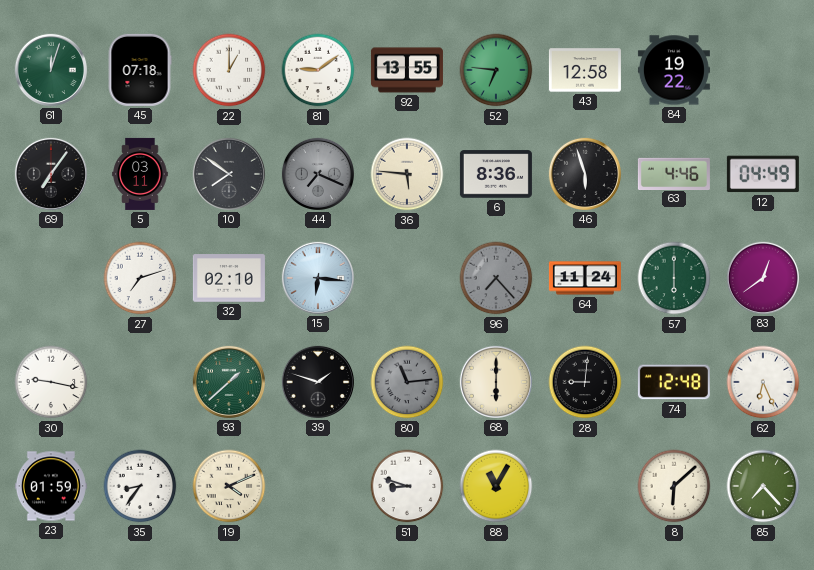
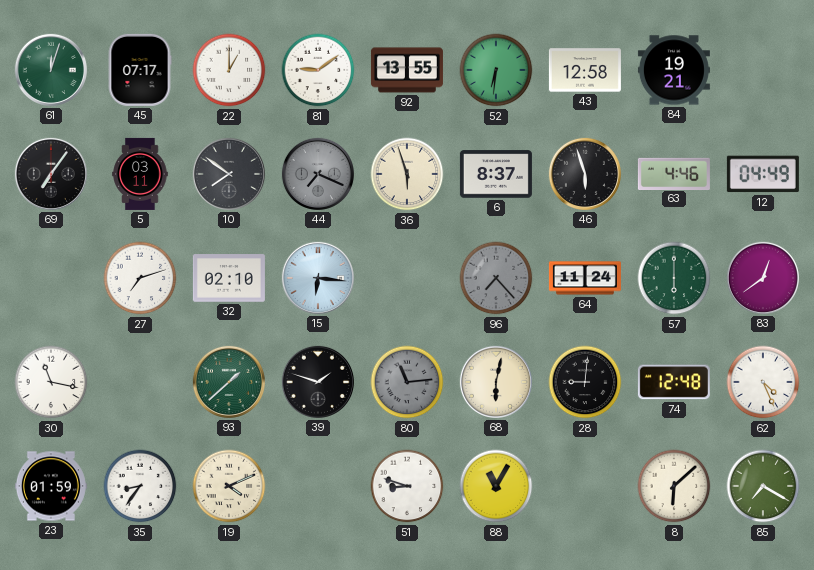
45: 07:18 -> 07:17
52: 6:46 -> 6:31
84: 19:22 -> 19:21
36: 5:46 -> 5:57
6: 8:36 -> 8:37
30: 9:17 -> 11:17
68: 6:00 -> 6:02
62: 6:26 -> 4:26
85: 7:23 -> 7:20
